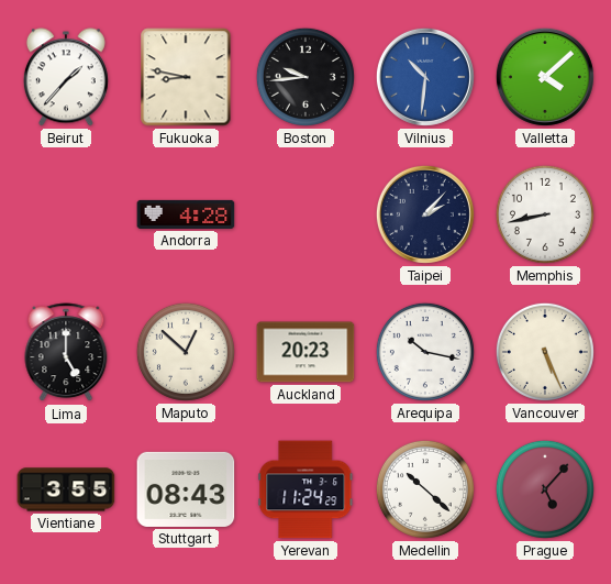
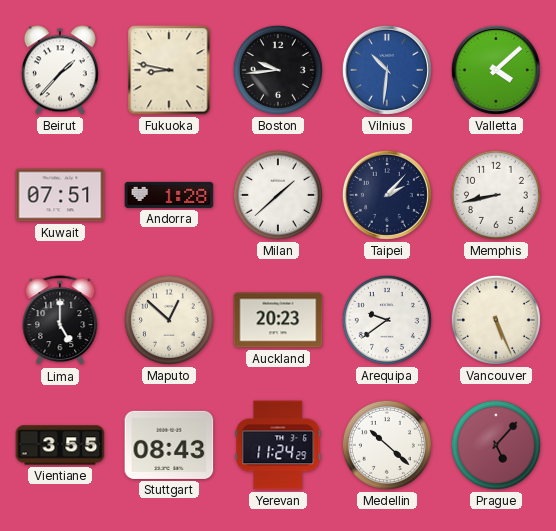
Kuwait: none -> 07:51
Andorra: 4:28 -> 1:28
Milan: none -> 1:38
Arequipa: 10:17 -> 9:39
